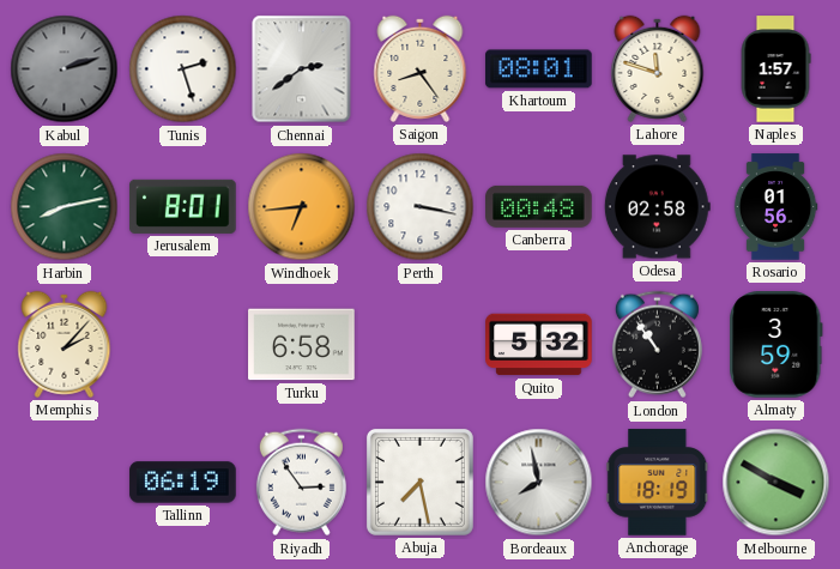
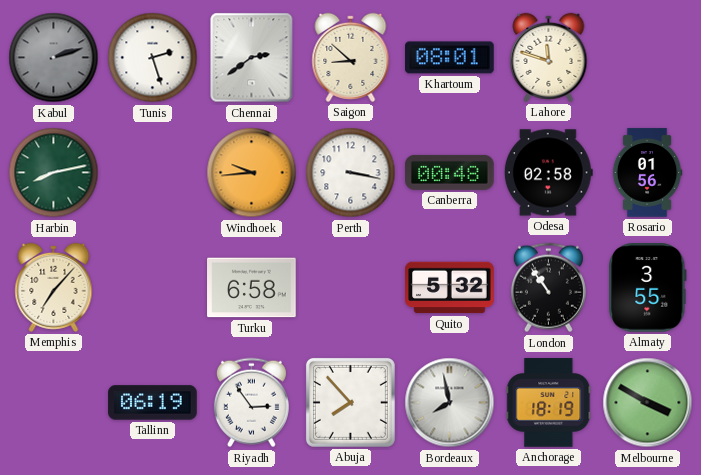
Saigon: 8:24 -> 8:52
Naples: 1:57 -> none
Jerusalem: 8:01 -> none
Windhoek: 6:44 -> 9:44
Memphis: 2:07 -> 7:07
Almaty: 3:59 -> 3:55
Abuja: 7:28 -> 7:53
